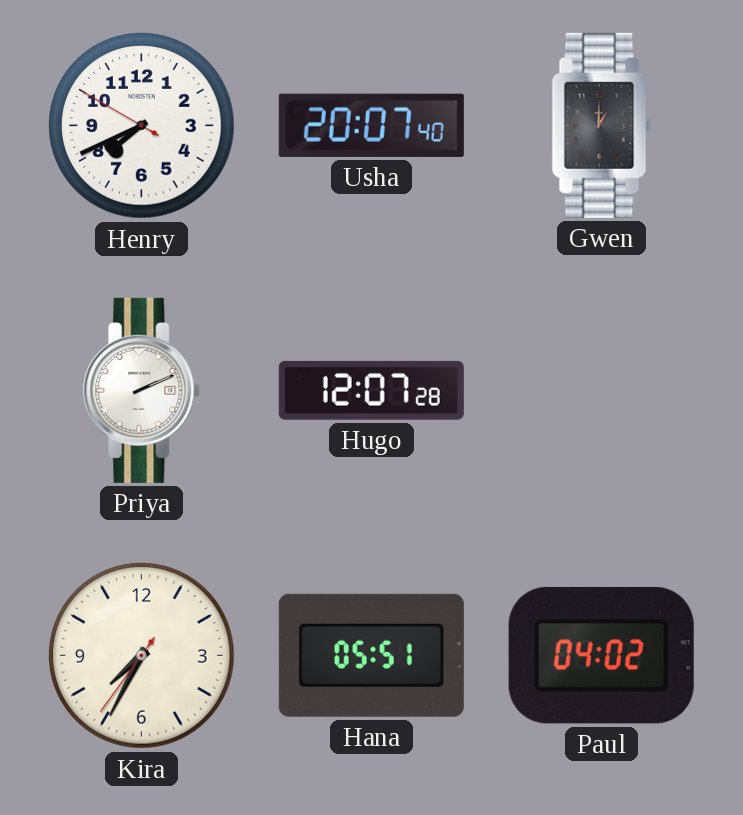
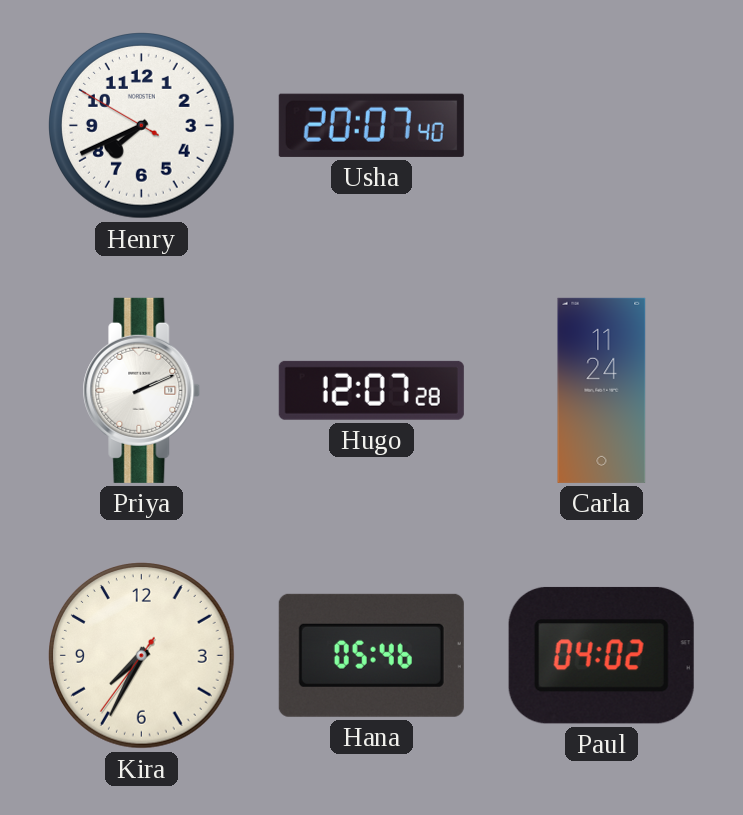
Gwen: 1:00 -> none
Carla: none -> 11:24
Hana: 05:51 -> 05:46
